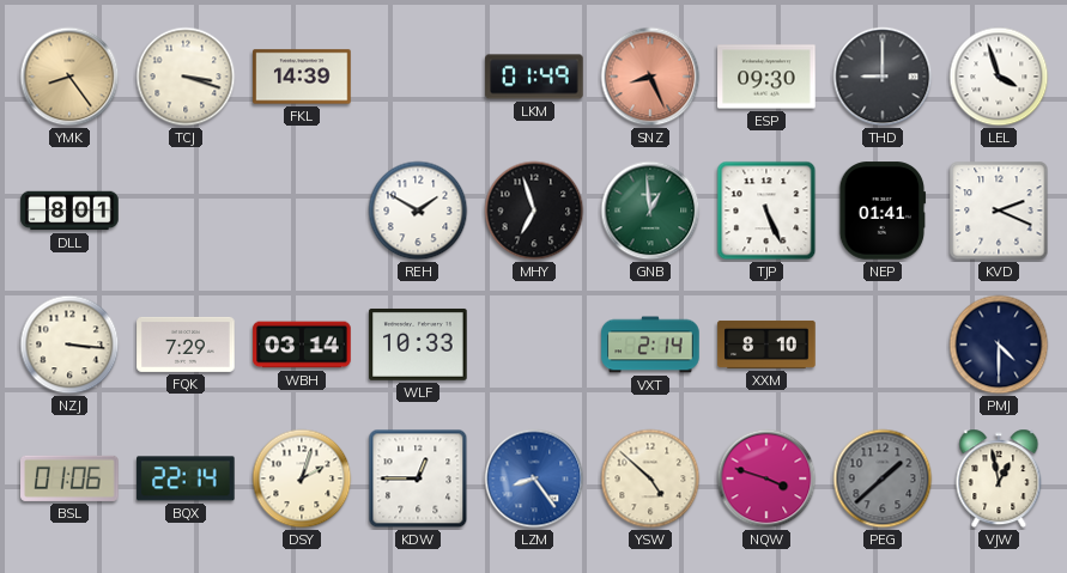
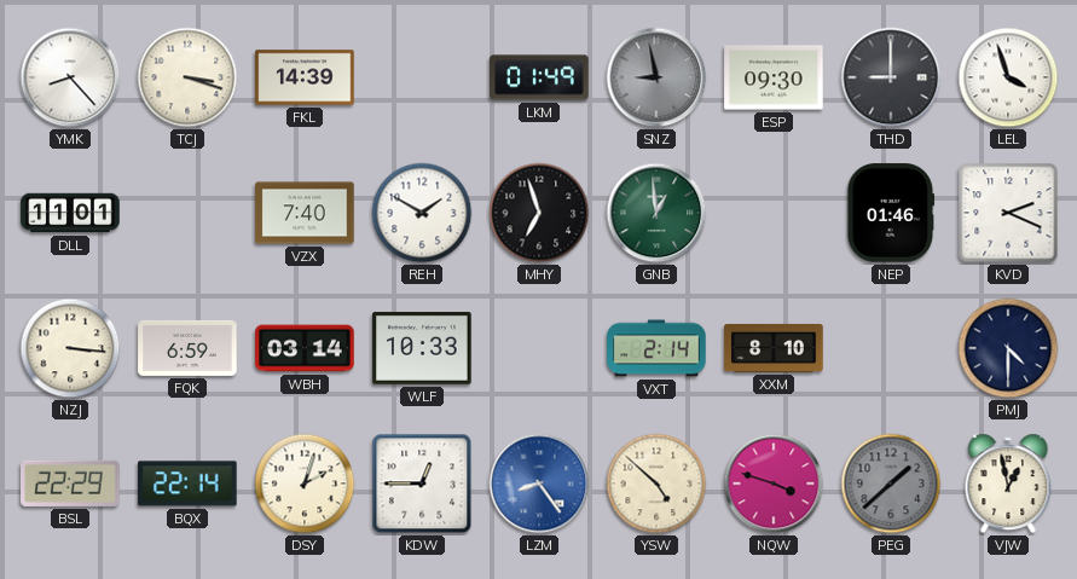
YMK: 8:24 -> 8:23
YMK dial: champagne -> white
SNZ: 8:26 -> 8:58
SNZ dial: salmon -> grey
DLL: 8:01 -> 11:01
VZX: none -> 7:40
TJP: 5:26 -> none
NEP: 01:41 -> 01:46
FQK: 7:29 -> 6:59
BSL: 01:06 -> 22:29
